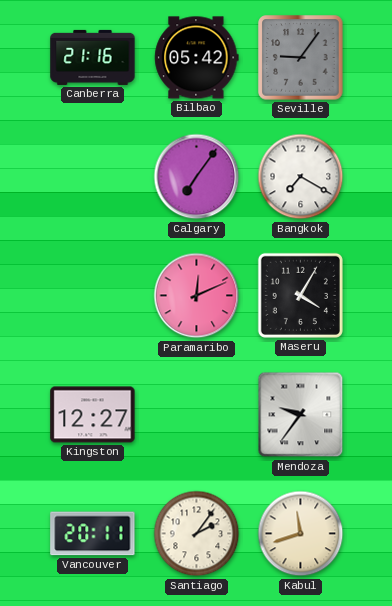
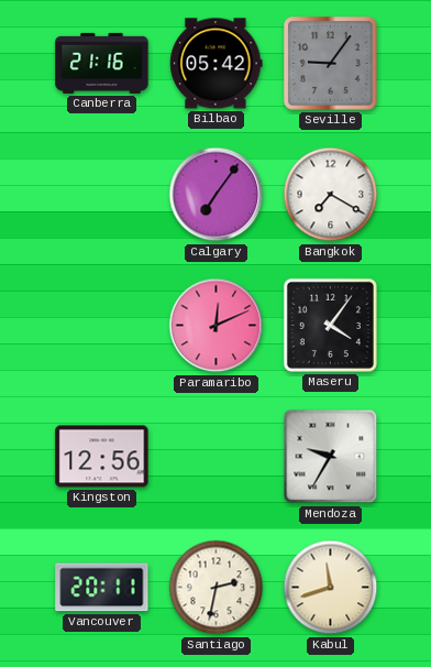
Maseru: 4:05 -> 4:06
Kingston: 12:27 -> 12:56
Mendoza: 9:36 -> 9:35
Santiago: 2:06 -> 2:32
